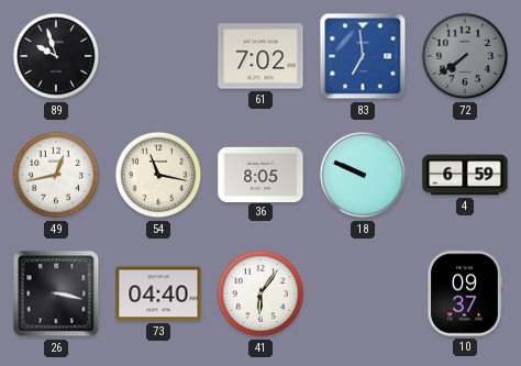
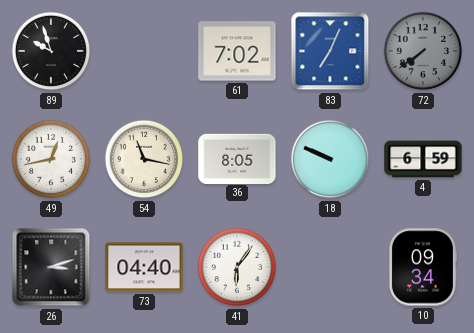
83: 6:59 -> 7:04
26: 3:17 -> 3:12
10: 09:37 -> 09:34
